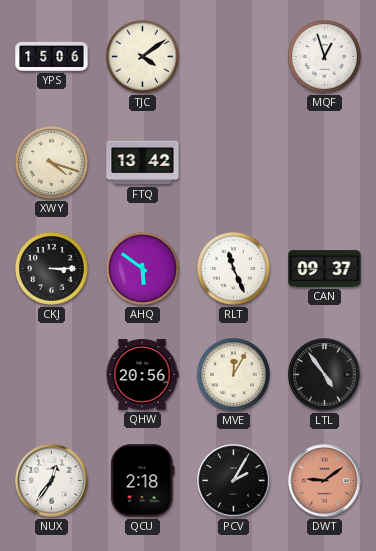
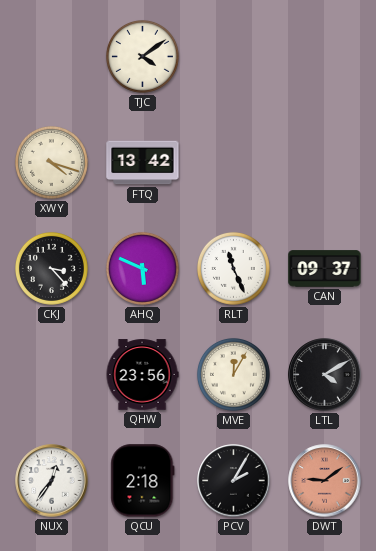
YPS: 15:06 -> none
MQF: 12:57 -> none
CKJ: 3:15 -> 3:23
AHQ: 5:51 -> 5:49
QHW: 20:56 -> 23:56
LTL: 4:54 -> 4:10
